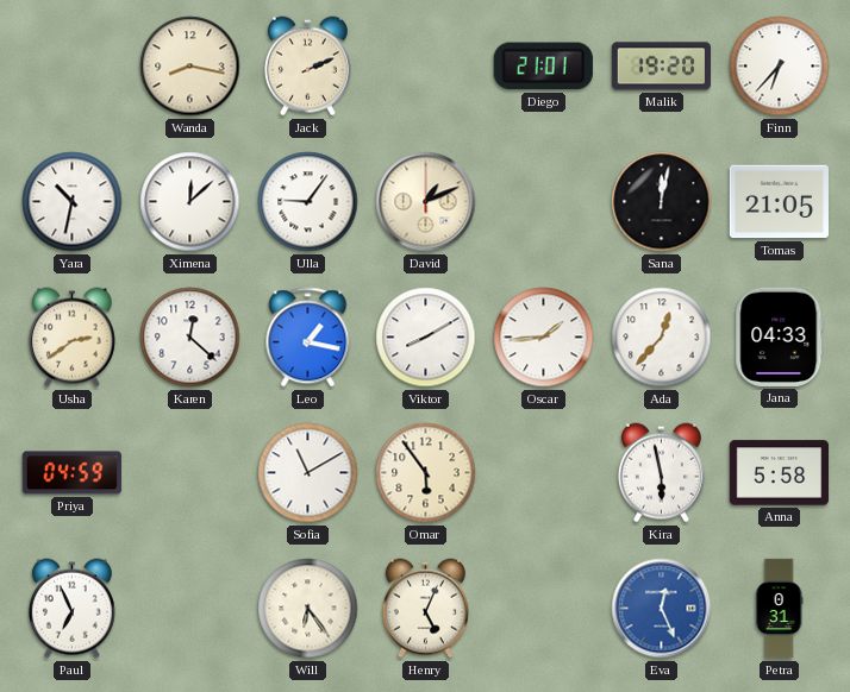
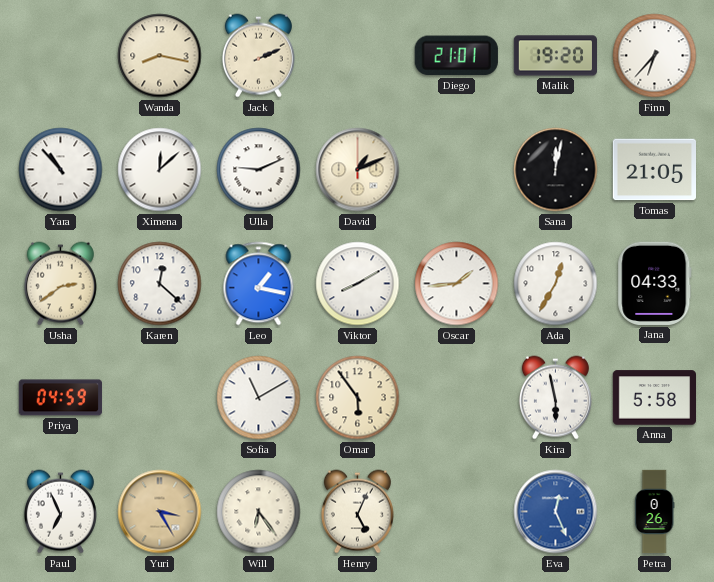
Yara: 10:32 -> 10:53
Ulla: 9:06 -> 9:11
Ada: 12:37 -> 12:35
Yuri: none -> 3:25
Petra: 0:31 -> 0:26
